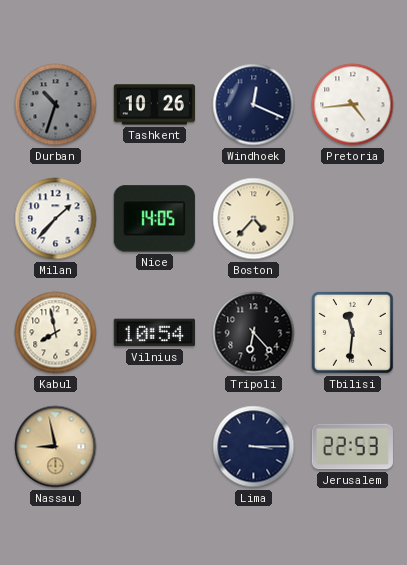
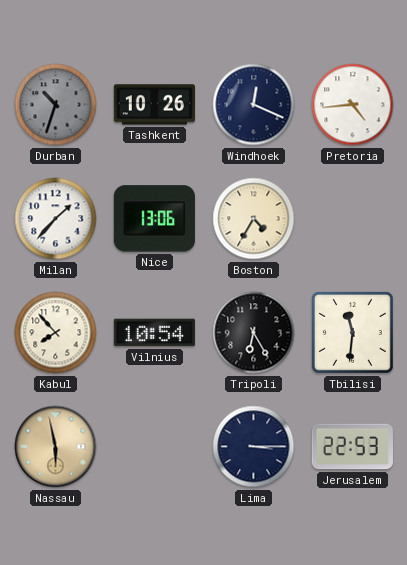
Nice: 14:05 -> 13:06
Boston: 4:37 -> 4:35
Kabul: 7:58 -> 7:53
Tripoli: 6:23 -> 6:25
Nassau: 8:58 -> 5:58
